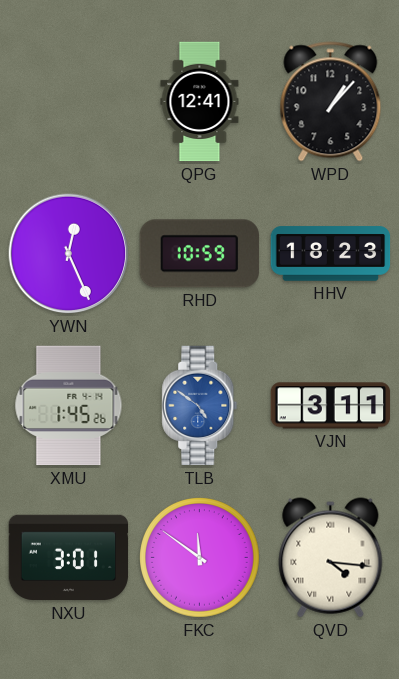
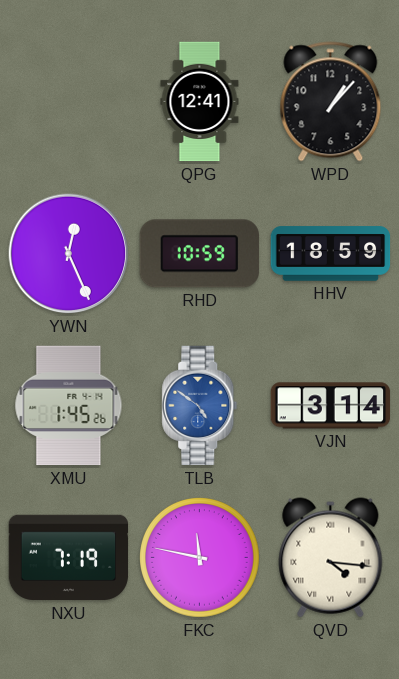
HHV: 18:23 -> 18:59
VJN: 3:11 -> 3:14
NXU: 3:01 -> 7:19
FKC: 11:51 -> 11:47
